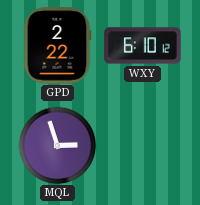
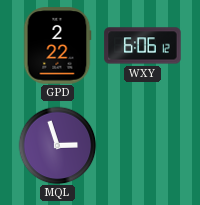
WXY: 6:10 -> 6:06
